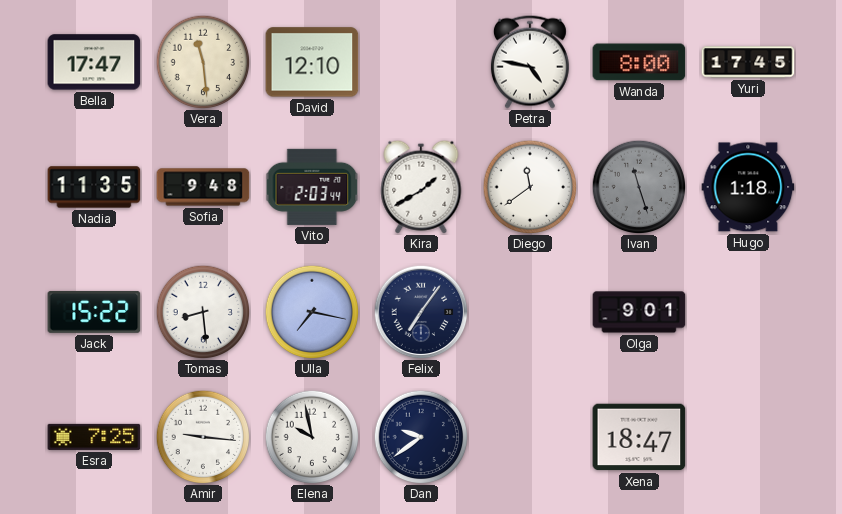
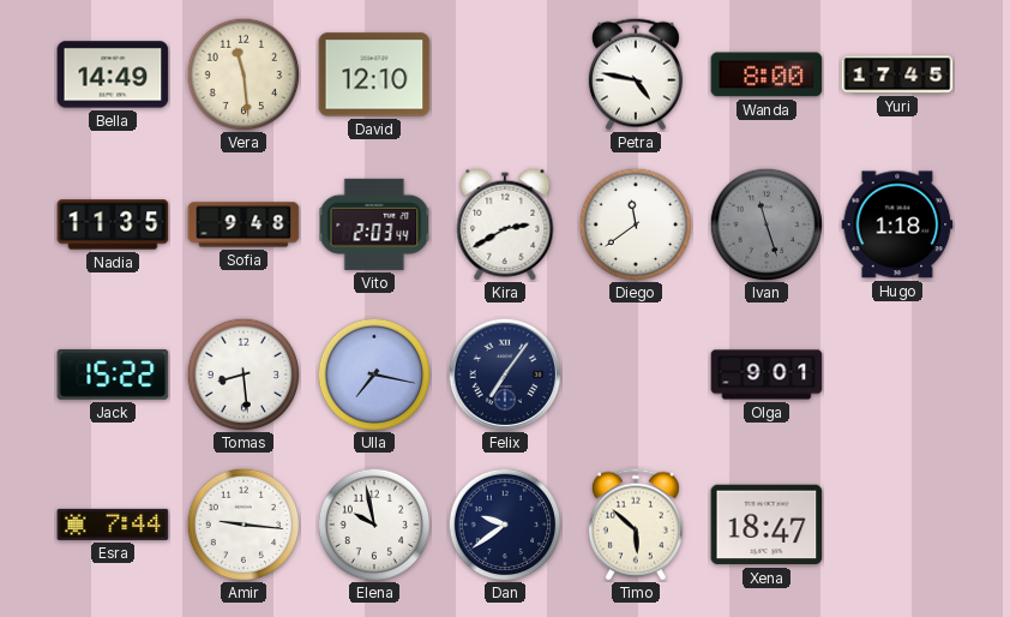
Bella: 17:47 -> 14:49
Kira: 1:40 -> 2:40
Esra: 7:25 -> 7:44
Timo: none -> 5:52
